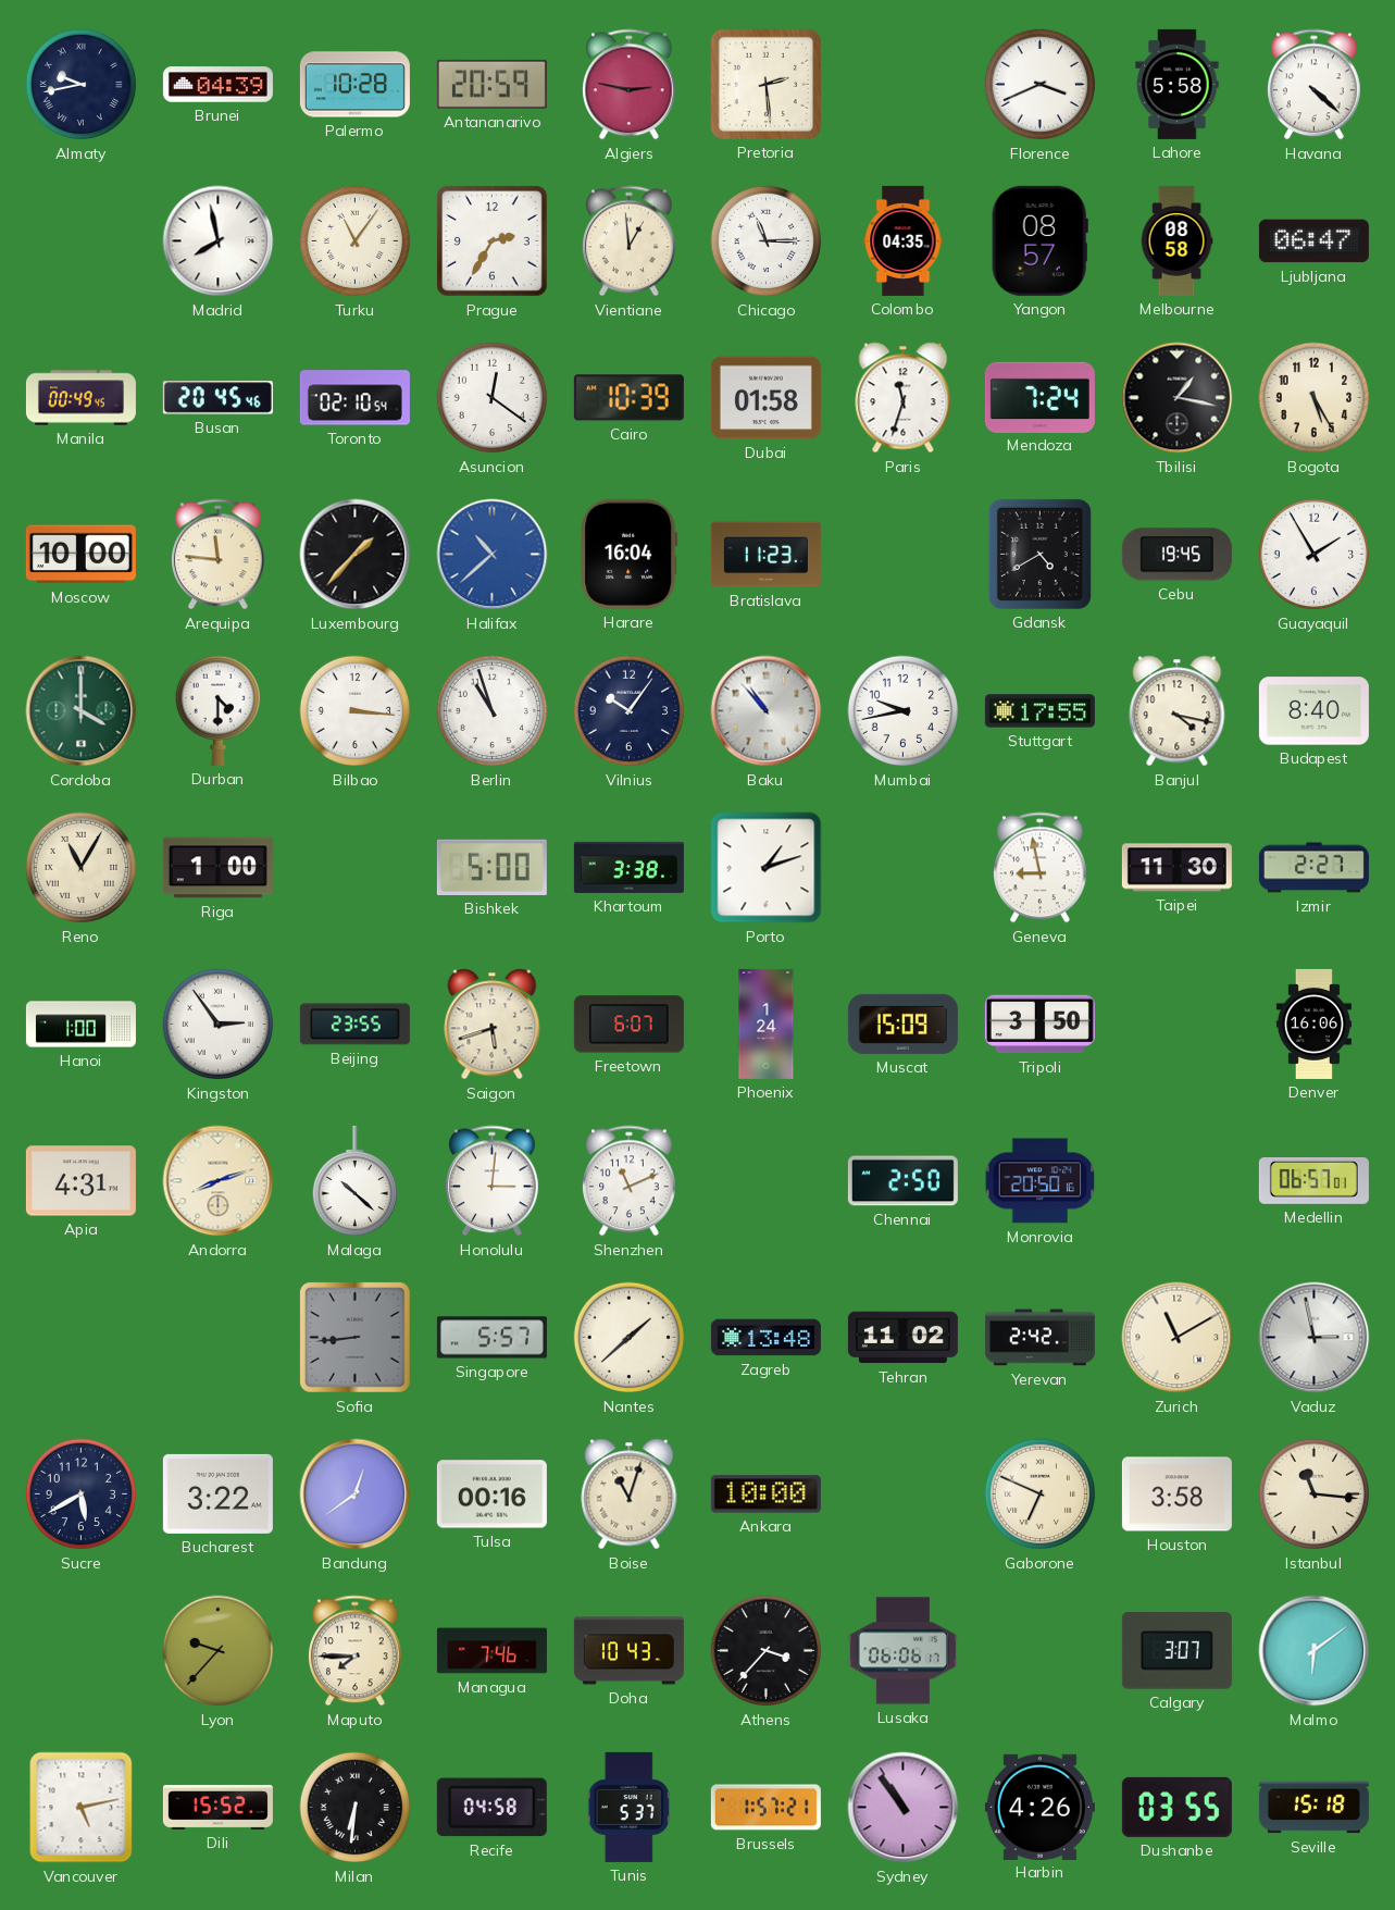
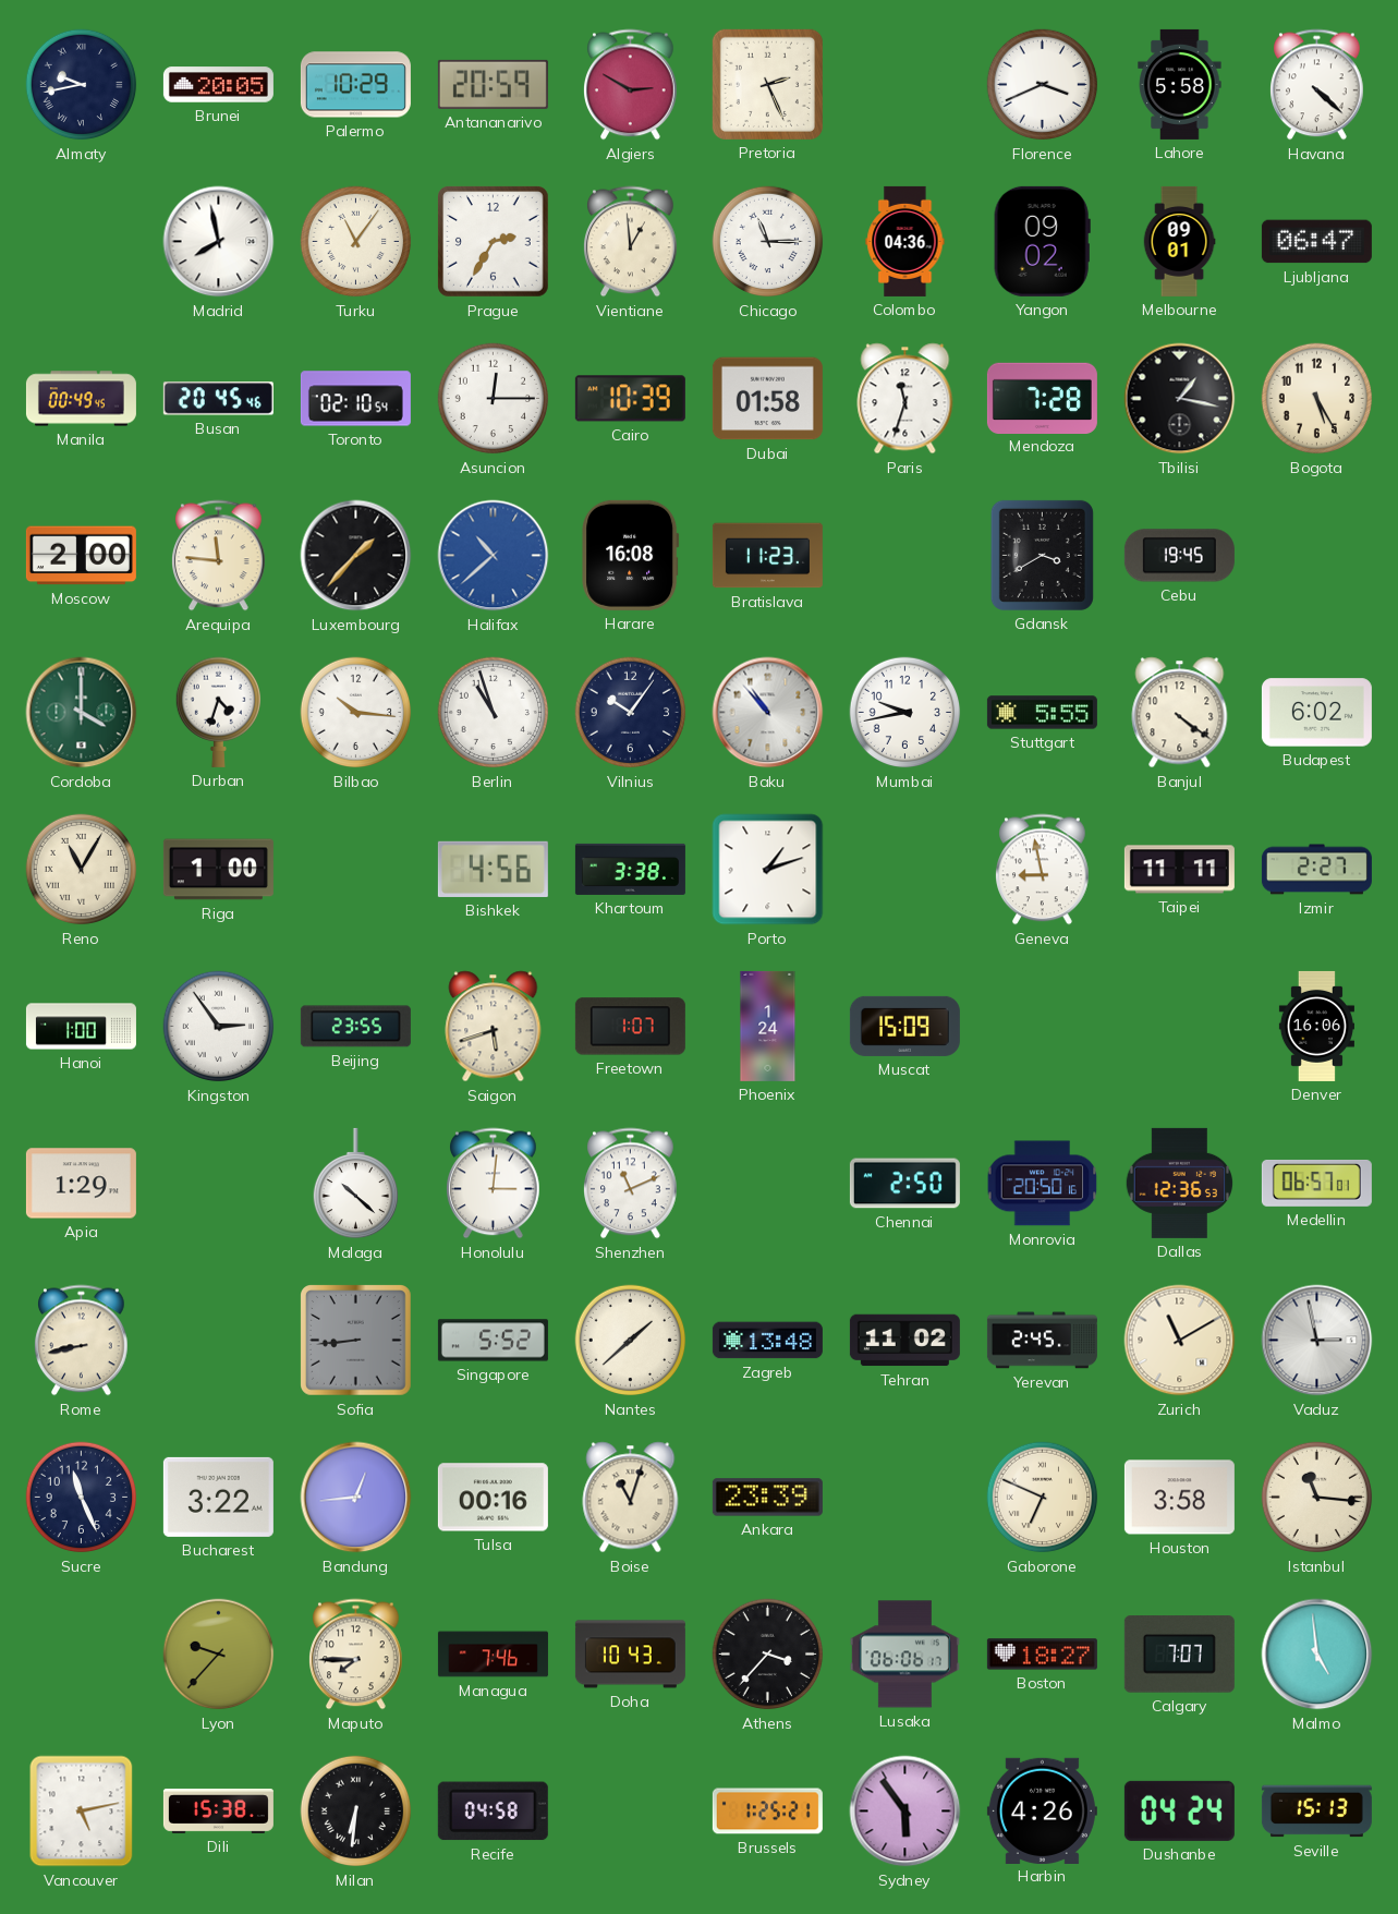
Brunei: 04:39 -> 20:05
Palermo: 10:28 -> 10:29
Algiers: 2:47 -> 2:50
Pretoria: 2:29 -> 2:26
Colombo: 04:35 -> 04:36
Yangon: 08:57 -> 09:02
Melbourne: 08:58 -> 09:01
Asuncion: 12:21 -> 12:15
Mendoza: 7:24 -> 7:28
Moscow: 10:00 -> 2:00
Harare: 16:04 -> 16:08
Gdansk: 4:40 -> 3:40
Guayaquil: 1:55 -> none
Durban: 4:30 -> 4:33
Bilbao: 3:16 -> 10:16
Stuttgart: 17:55 -> 5:55
Banjul: 4:17 -> 4:21
Budapest: 8:40 -> 6:02
Bishkek: 5:00 -> 4:56
Taipei: 11:30 -> 11:11
Freetown: 6:07 -> 1:07
Tripoli: 3:50 -> none
Apia: 4:31 -> 1:29
Andorra: 8:12 -> none
Dallas: none -> 12:36
Rome: none -> 8:43
Singapore: 5:57 -> 5:52
Yerevan: 2:42 -> 2:45
Sucre: 5:40 -> 11:26
Bandung: 12:39 -> 12:44
Ankara: 10:00 -> 23:39
Boston: none -> 18:27
Calgary: 3:07 -> 7:07
Malmo: 6:09 -> 4:59
Dili: 15:52 -> 15:38
Tunis: 5:37 -> none
Brussels: 1:57 -> 1:25
Sydney: 10:54 -> 5:54
Dushanbe: 03:55 -> 04:24
Seville: 15:18 -> 15:13
